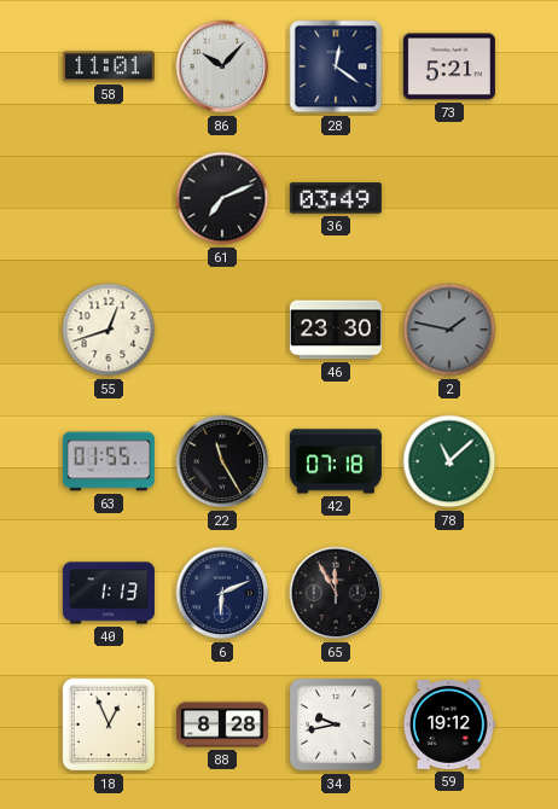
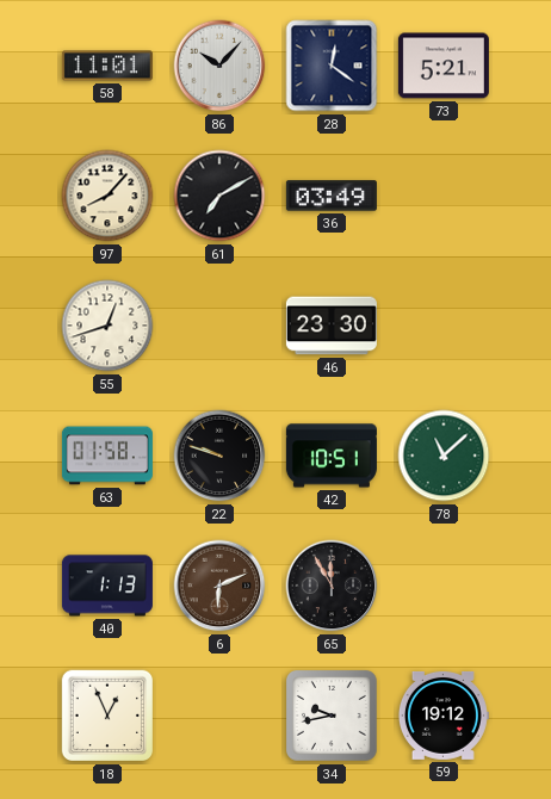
97: none -> 8:07
61: 7:11 -> 7:10
2: 1:47 -> none
63: 01:55 -> 01:58
22: 11:25 -> 9:48
42: 07:18 -> 10:51
6 dial: navy -> brown
88: 8:28 -> none
